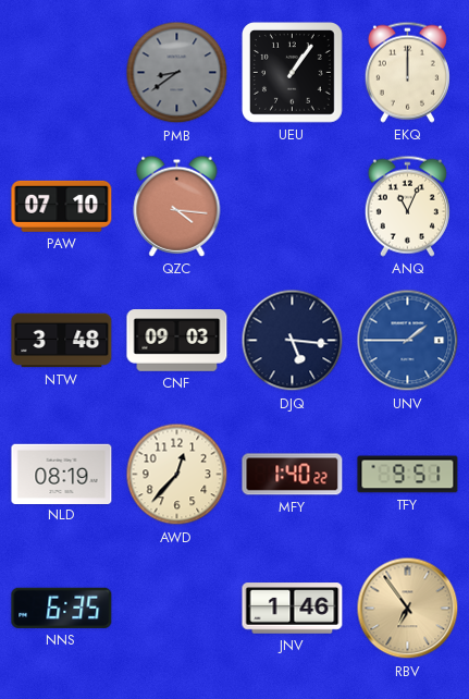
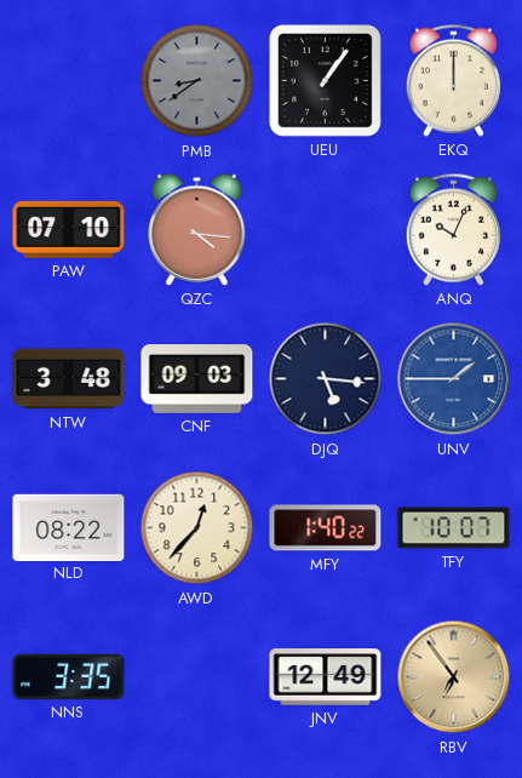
ANQ: 11:04 -> 10:04
NLD: 08:19 -> 08:22
TFY: 9:51 -> 10:07
NNS: 6:35 -> 3:35
JNV: 1:46 -> 12:49
